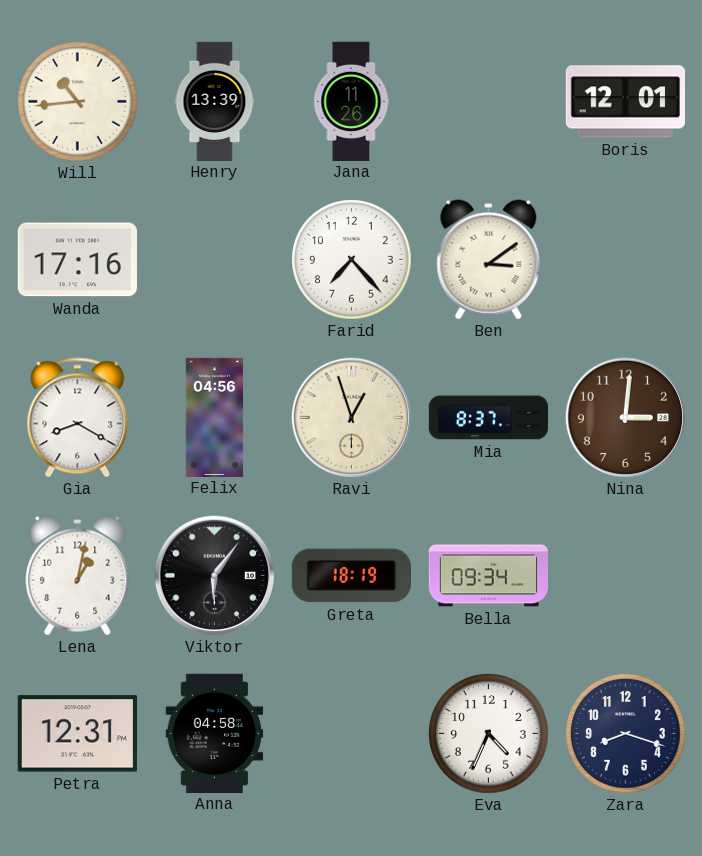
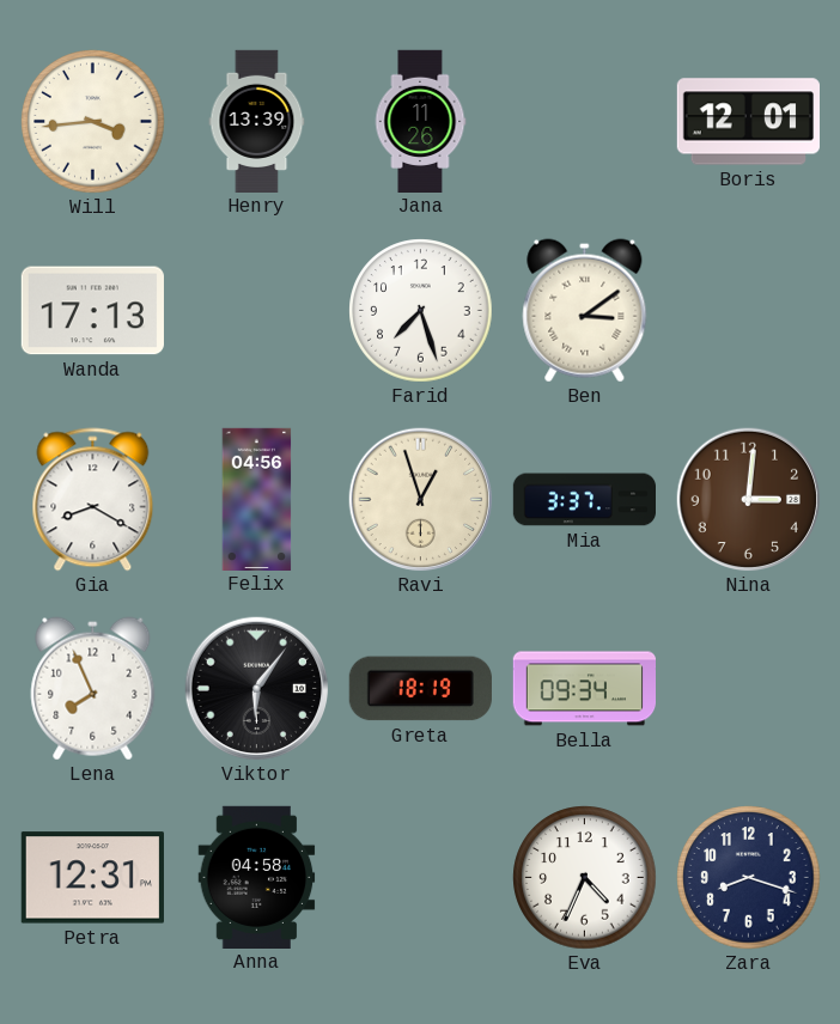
Will: 10:44 -> 3:44
Wanda: 17:16 -> 17:13
Farid: 7:23 -> 7:27
Mia: 8:37 -> 3:37
Lena: 1:02 -> 7:56
